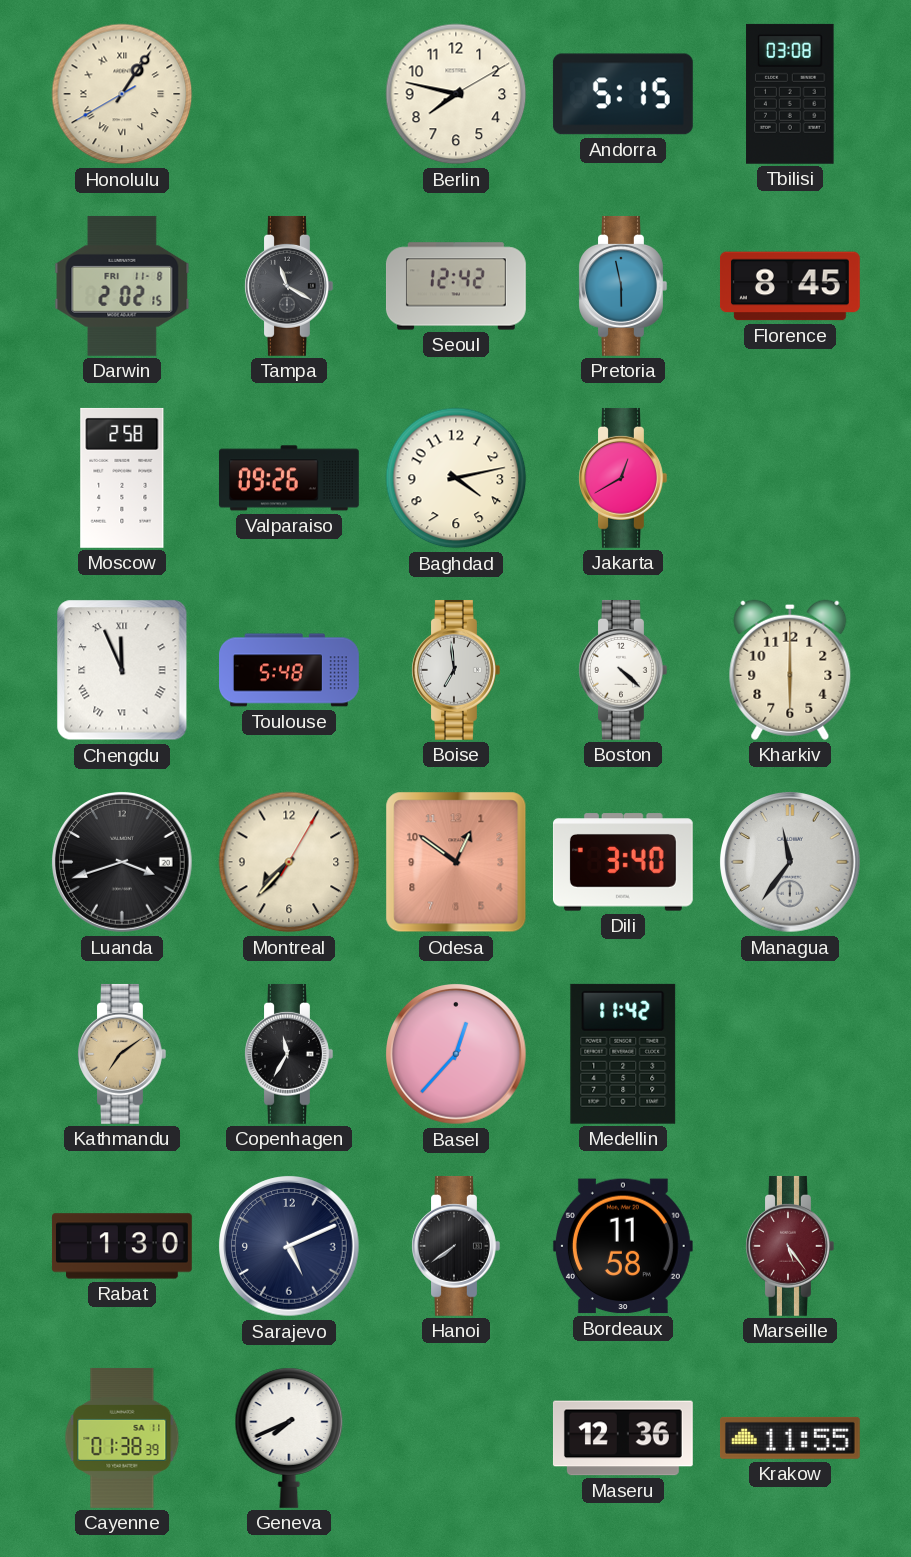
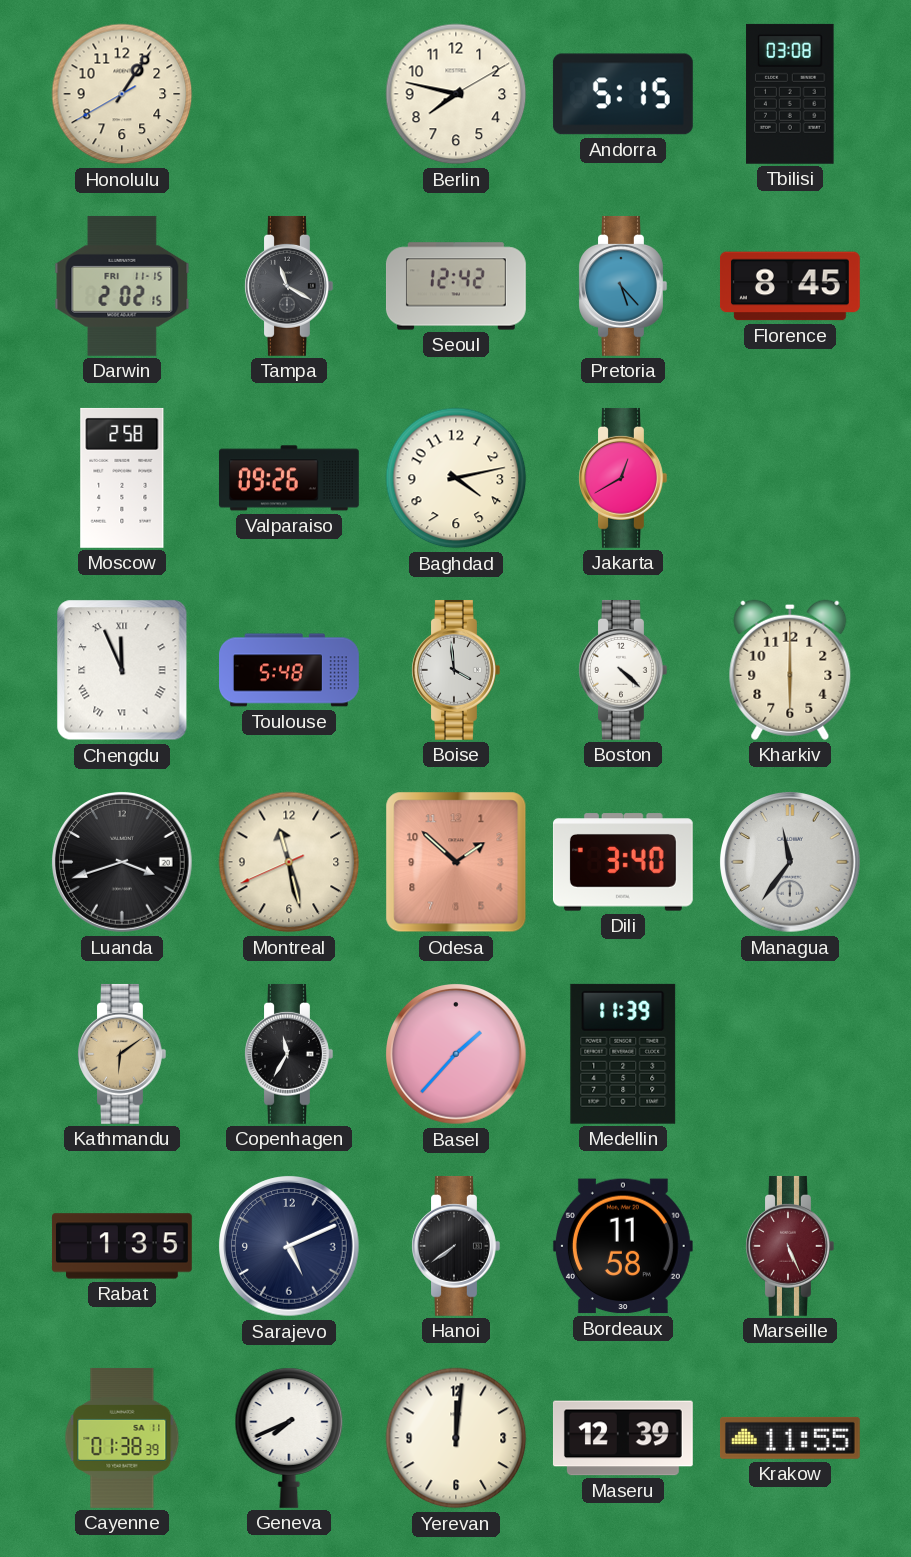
Honolulu numerals: Roman -> Arabic
Darwin date: FRI 11-8 -> FRI 11-15
Pretoria: 5:58 -> 5:23
Boise: 6:59 -> 3:59
Montreal: 7:37 -> 11:27
Odesa: 12:51 -> 1:52
Kathmandu: 7:09 -> 6:09
Basel: 12:37 -> 1:37
Medellin: 11:42 -> 11:39
Rabat: 1:30 -> 1:35
Marseille: 5:24 -> 5:26
Yerevan: none -> 12:01
Maseru: 12:36 -> 12:39
